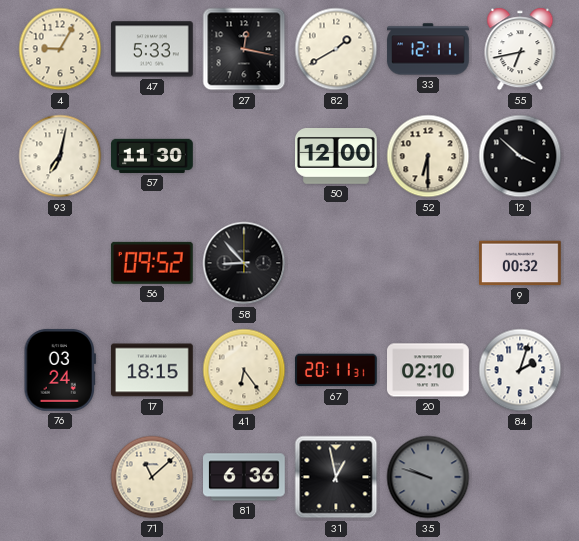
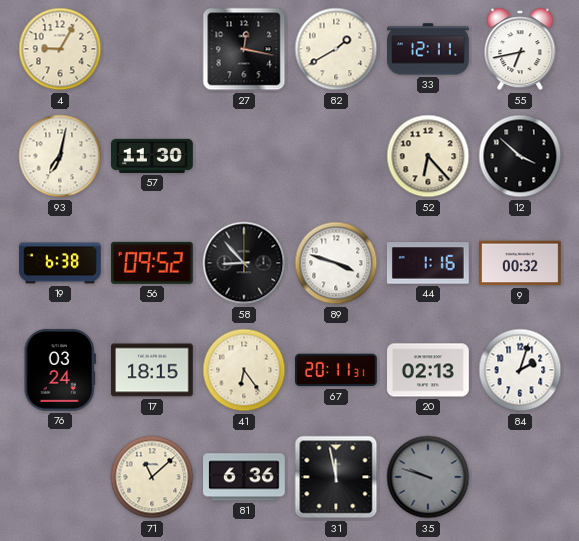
47: 5:33 -> none
50: 12:00 -> none
52: 6:30 -> 6:23
19: none -> 6:38
89: none -> 3:48
44: none -> 1:16
20: 02:10 -> 02:13
31: 12:58 -> 11:58
